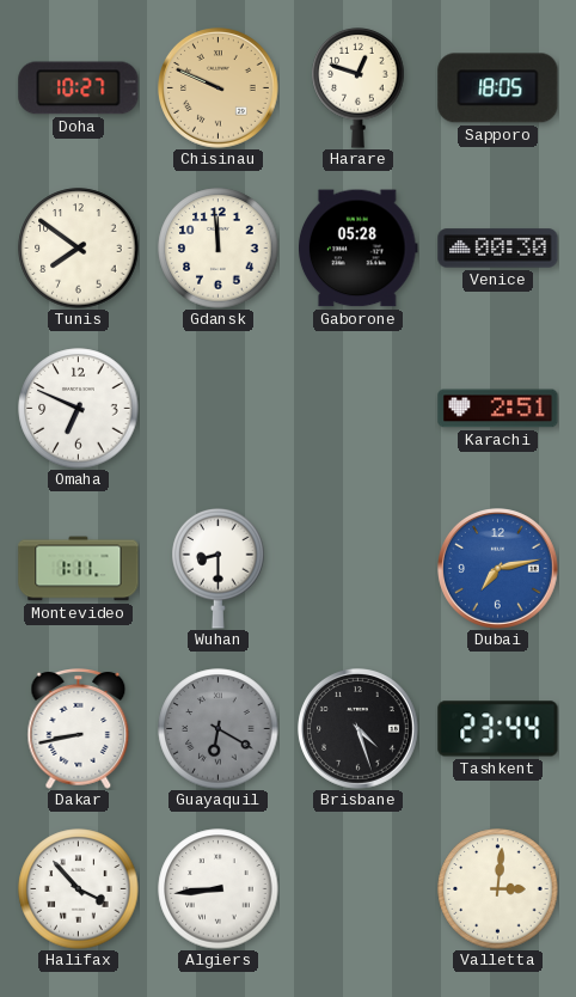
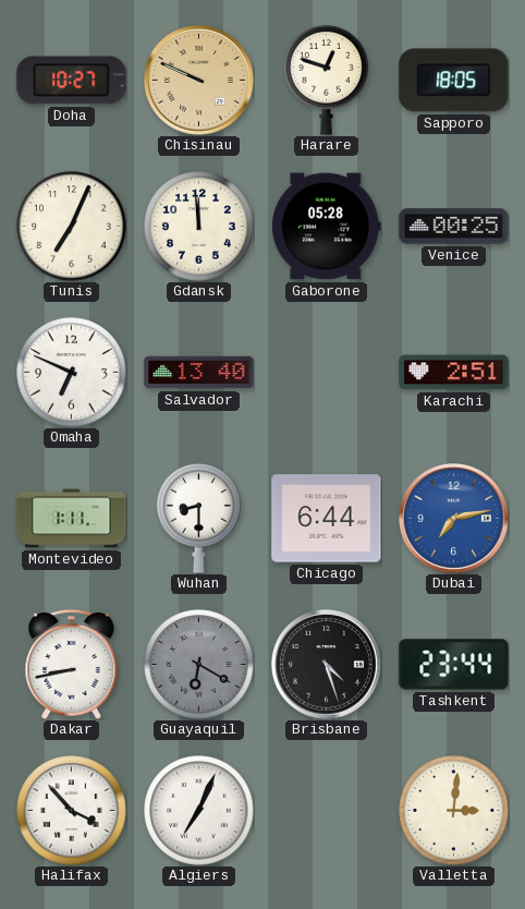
Tunis: 7:51 -> 7:04
Venice: 00:30 -> 00:25
Salvador: none -> 13:40
Chicago: none -> 6:44
Algiers: 8:44 -> 7:04
